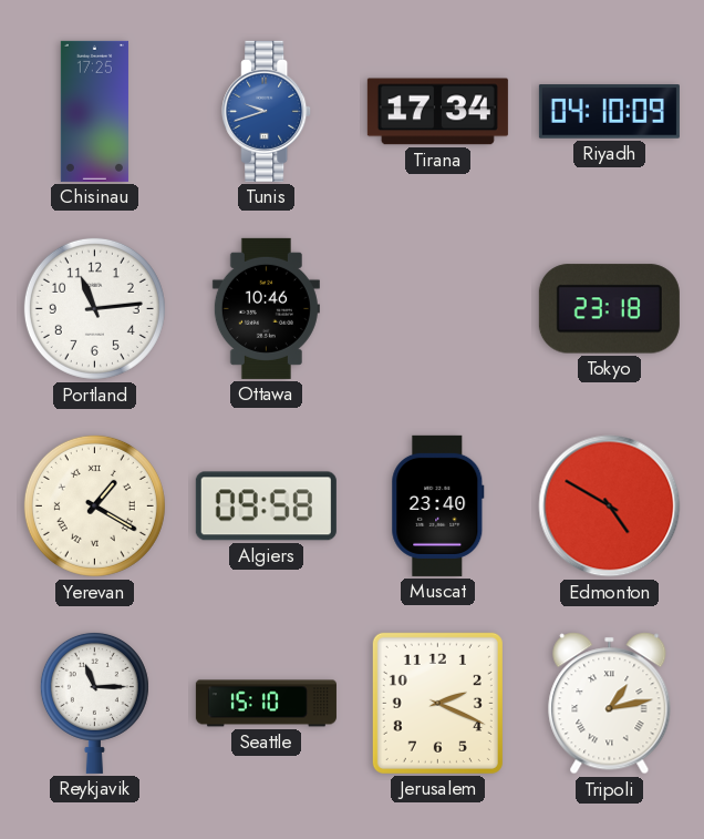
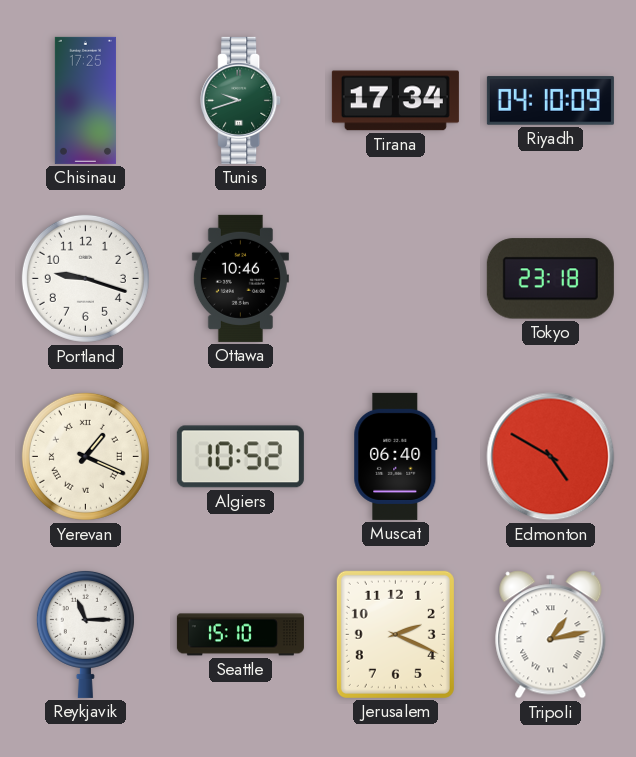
Tunis dial: blue -> green
Portland: 11:14 -> 9:18
Yerevan: 1:20 -> 1:19
Algiers: 09:58 -> 10:52
Muscat: 23:40 -> 06:40
